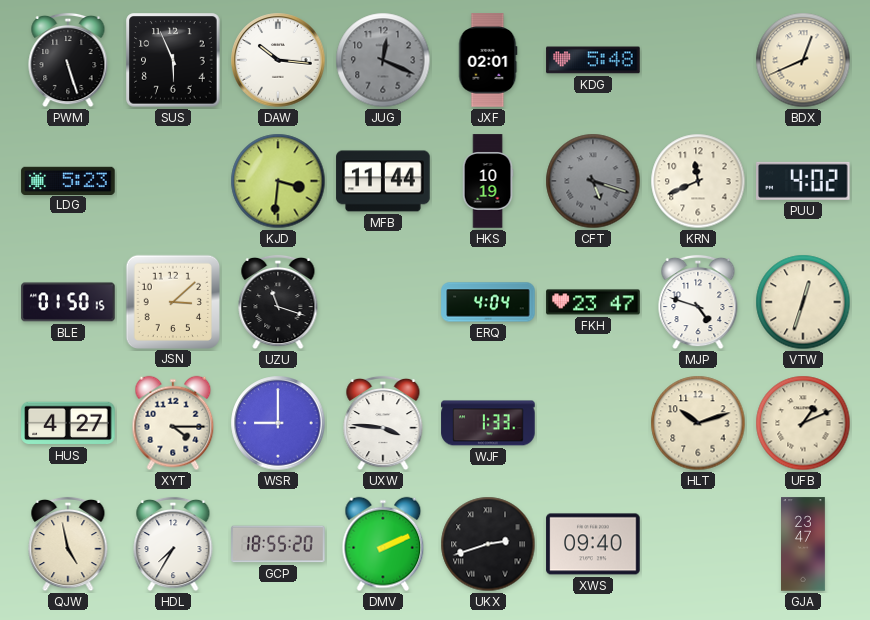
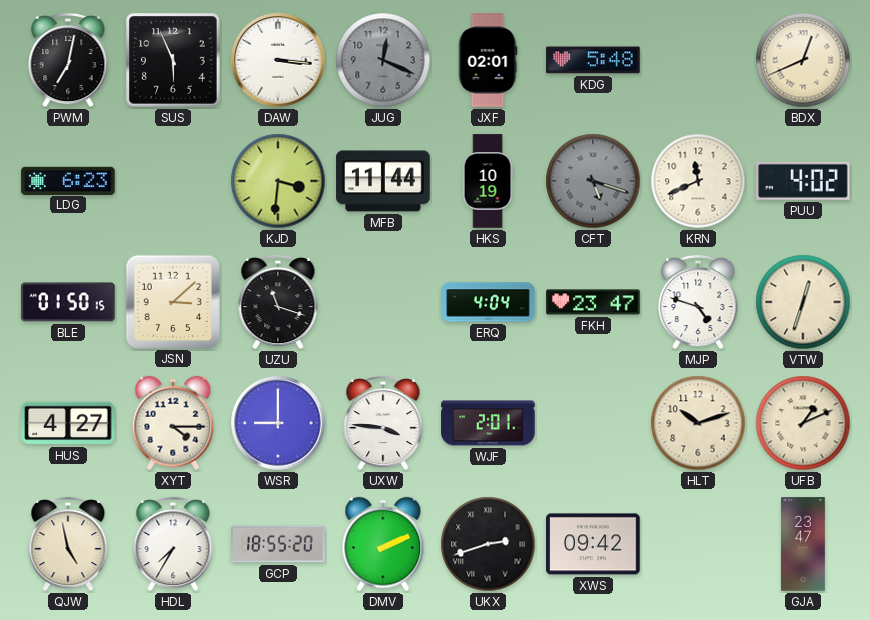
PWM: 5:27 -> 7:02
DAW: 10:16 -> 3:16
LDG: 5:23 -> 6:23
WJF: 1:33 -> 2:01
XWS: 09:40 -> 09:42
